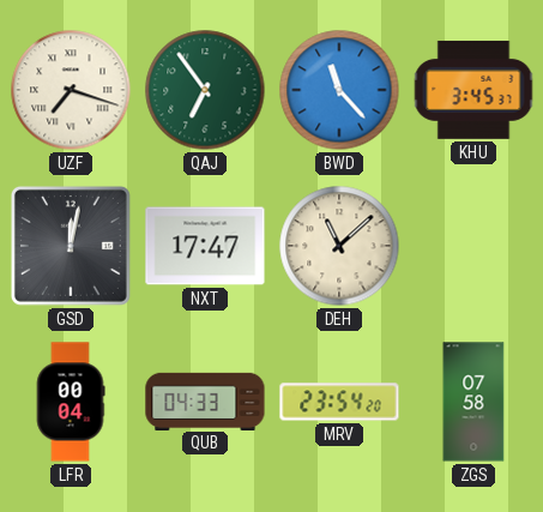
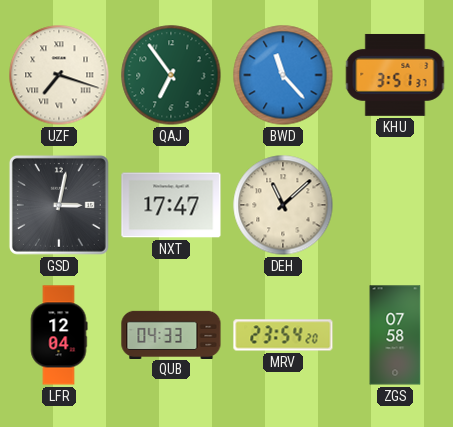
KHU: 3:45 -> 3:51
GSD: 12:02 -> 3:02
LFR: 00:04 -> 12:04
